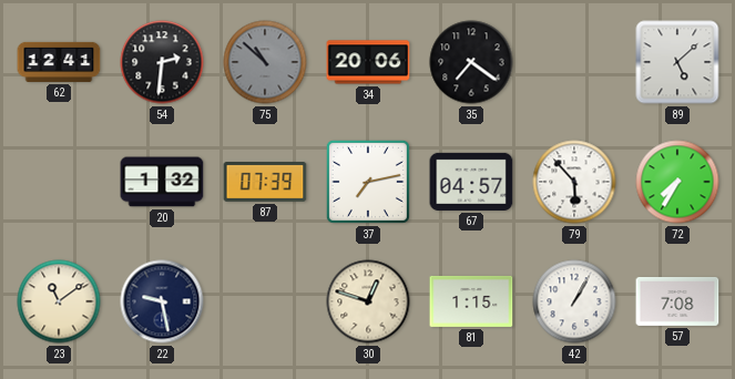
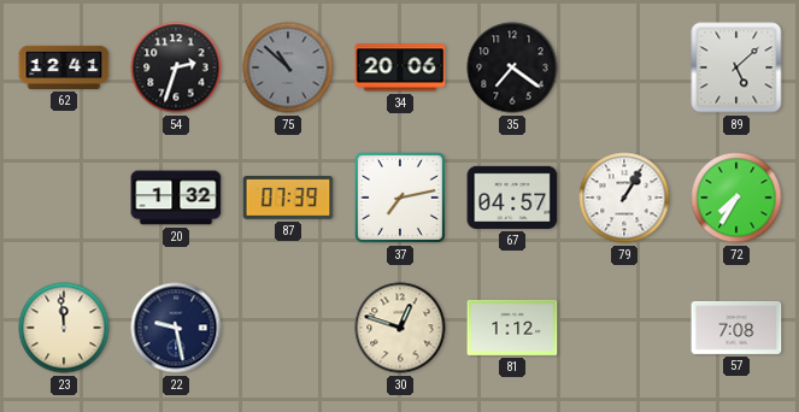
54: 2:31 -> 2:33
79: 5:53 -> 1:05
23: 11:09 -> 11:59
81: 1:15 -> 1:12
42: 1:05 -> none
